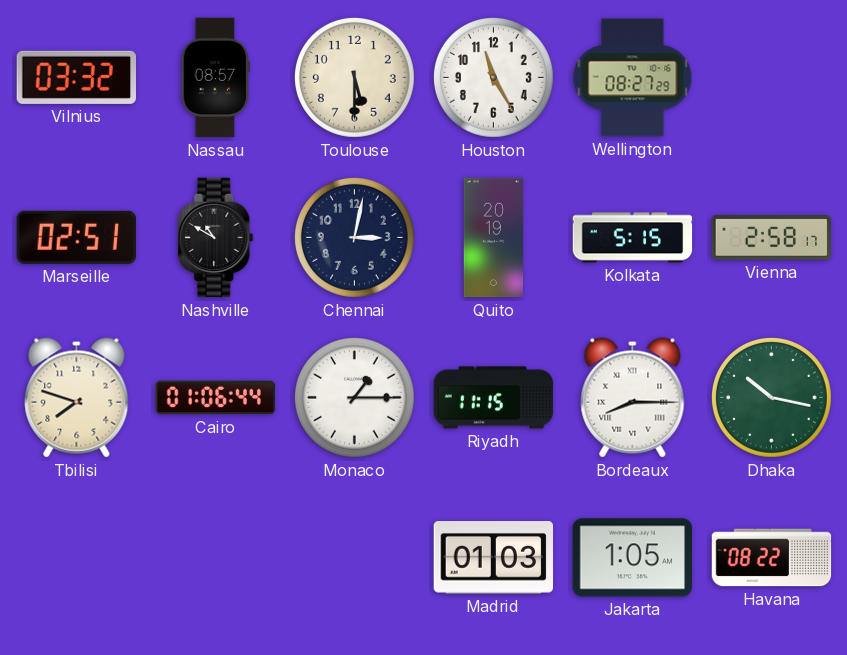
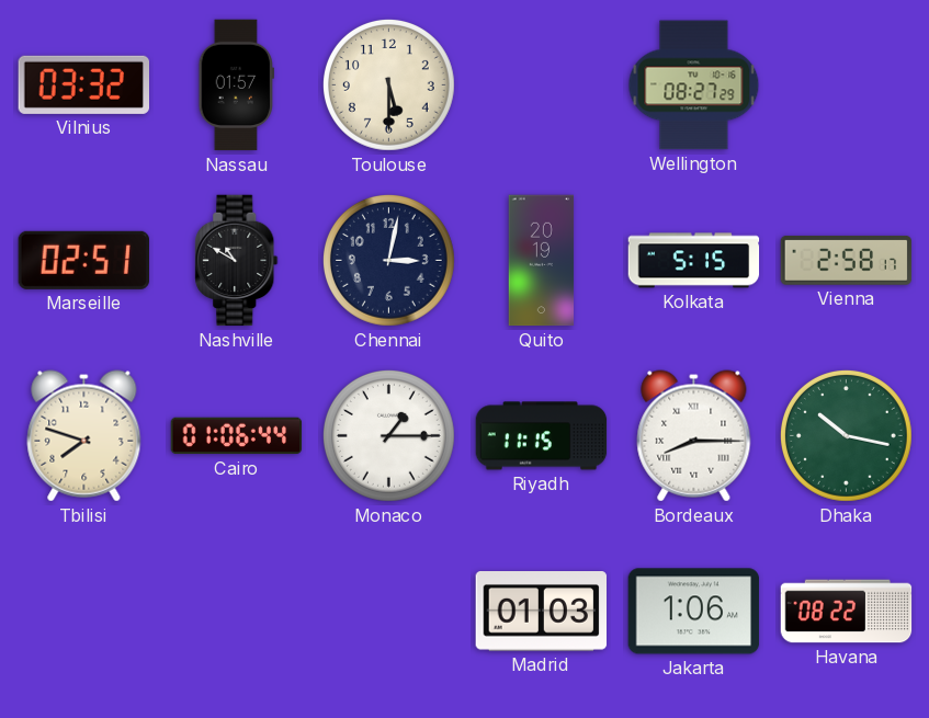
Nassau: 08:57 -> 01:57
Houston: 11:25 -> none
Jakarta: 1:05 -> 1:06
